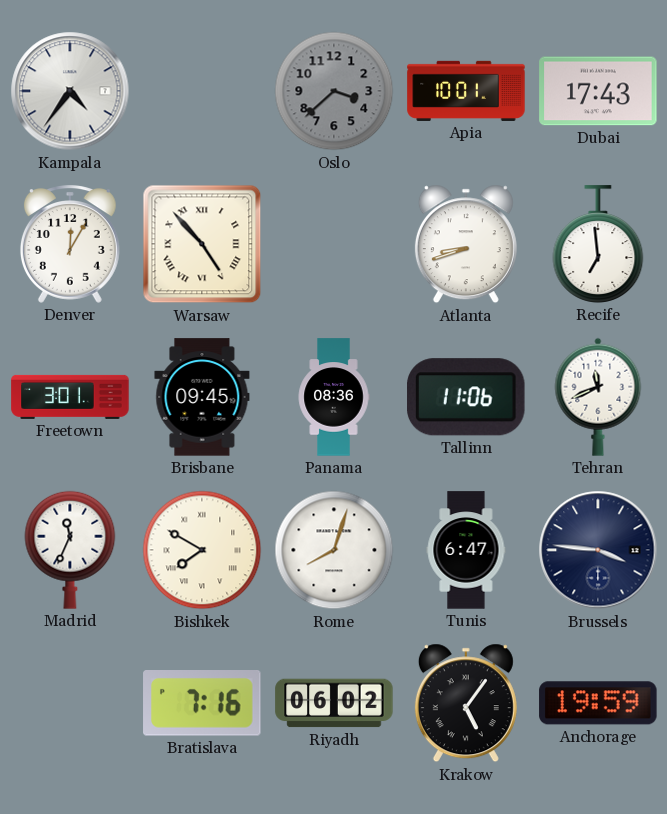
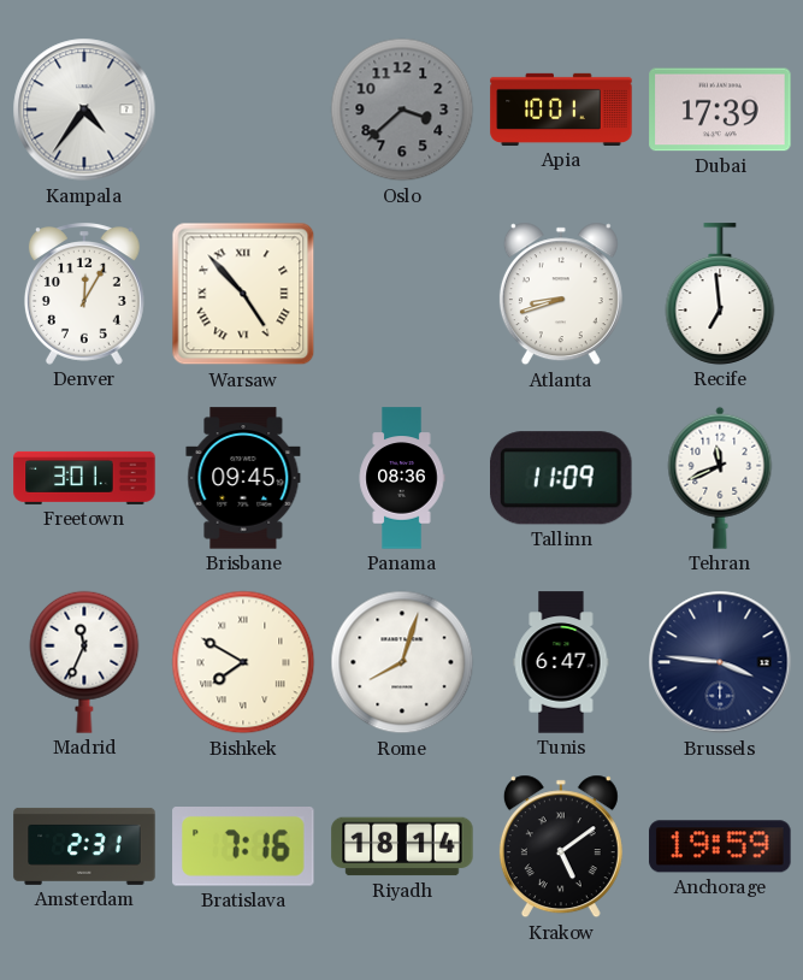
Dubai: 17:43 -> 17:39
Tallinn: 11:06 -> 11:09
Amsterdam: none -> 2:31
Riyadh: 06:02 -> 18:14
Krakow: 5:06 -> 5:09
